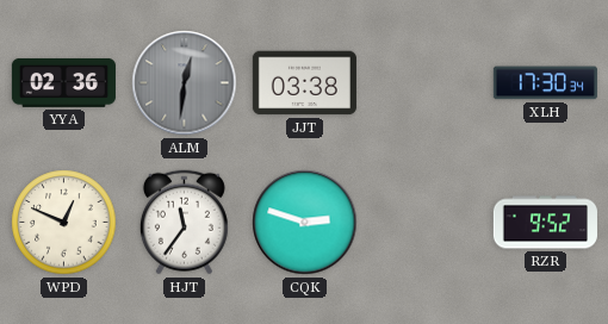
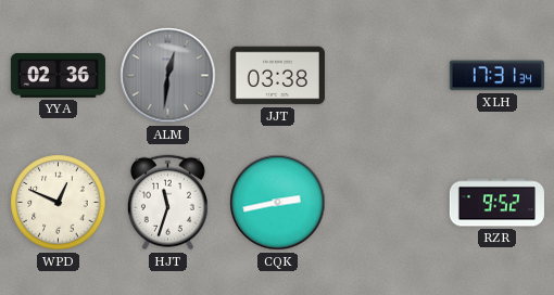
XLH: 17:30 -> 17:31
HJT: 11:36 -> 11:33
CQK: 2:48 -> 2:43
